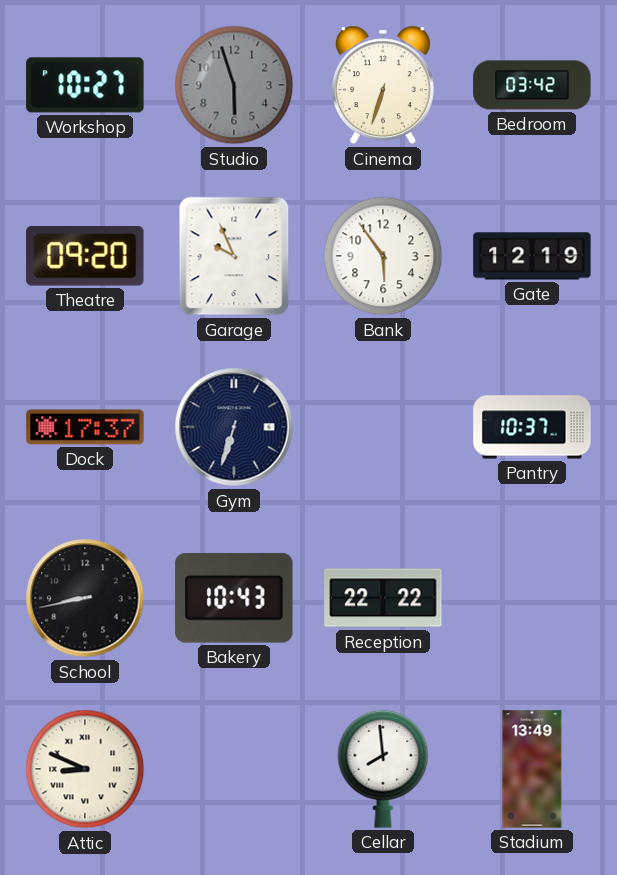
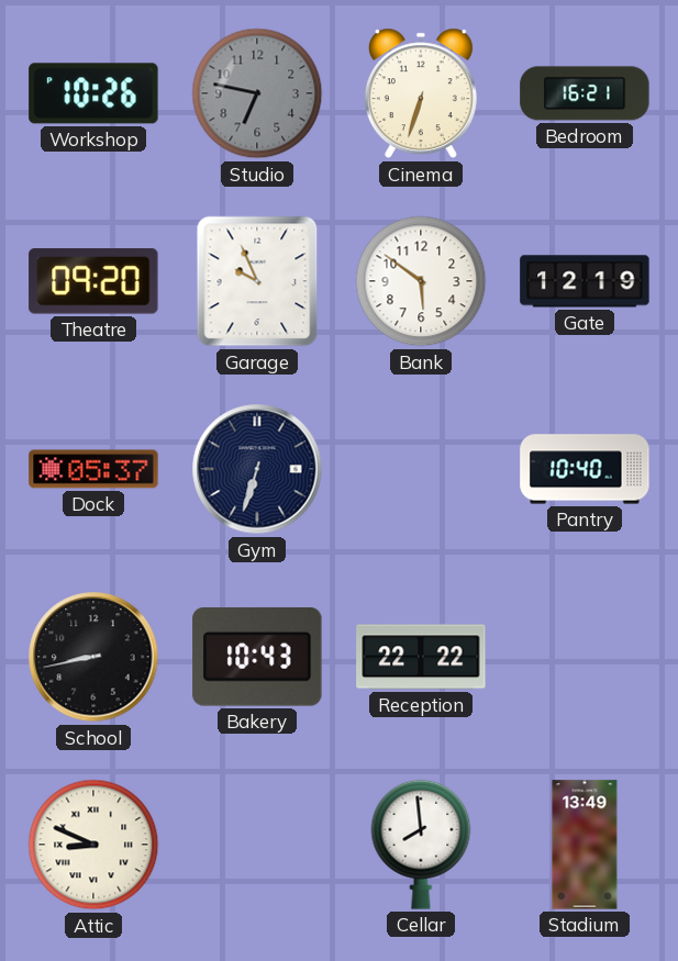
Workshop: 10:27 -> 10:26
Studio: 5:57 -> 6:47
Bedroom: 03:42 -> 16:21
Bank: 5:54 -> 5:51
Dock: 17:37 -> 05:37
Pantry: 10:37 -> 10:40
